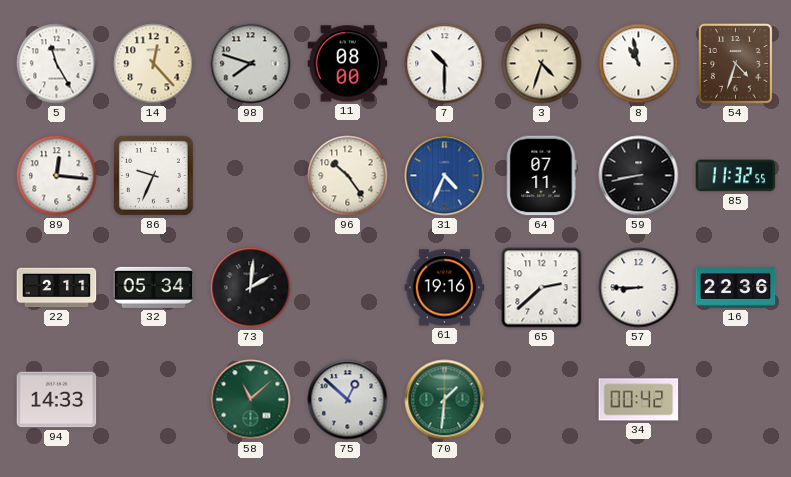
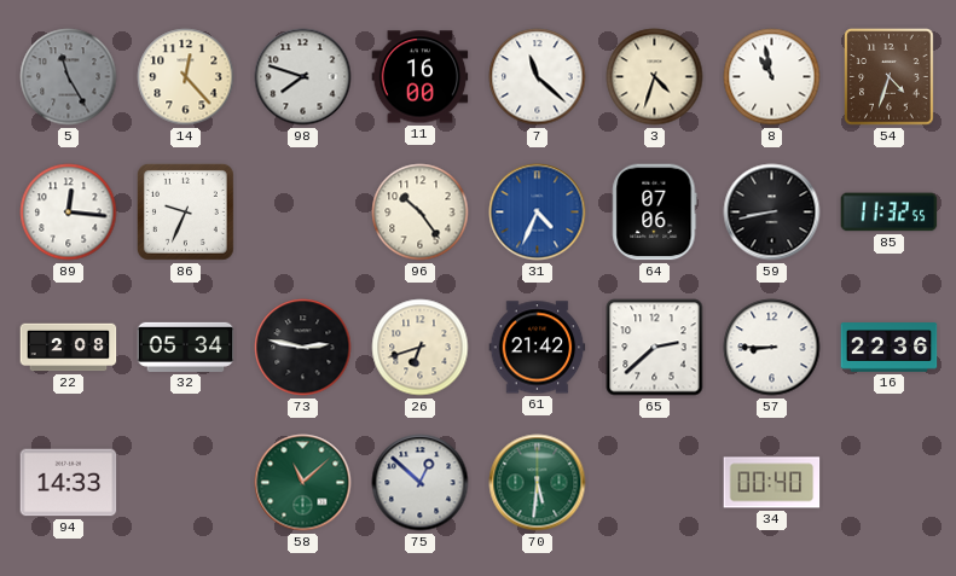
5 dial: white -> grey
11: 08:00 -> 16:00
7: 10:30 -> 11:22
64: 07:11 -> 07:06
22: 2:11 -> 2:08
73: 2:01 -> 2:47
26: none -> 6:42
61: 19:16 -> 21:42
70: 1:31 -> 5:31
34: 00:42 -> 00:40
